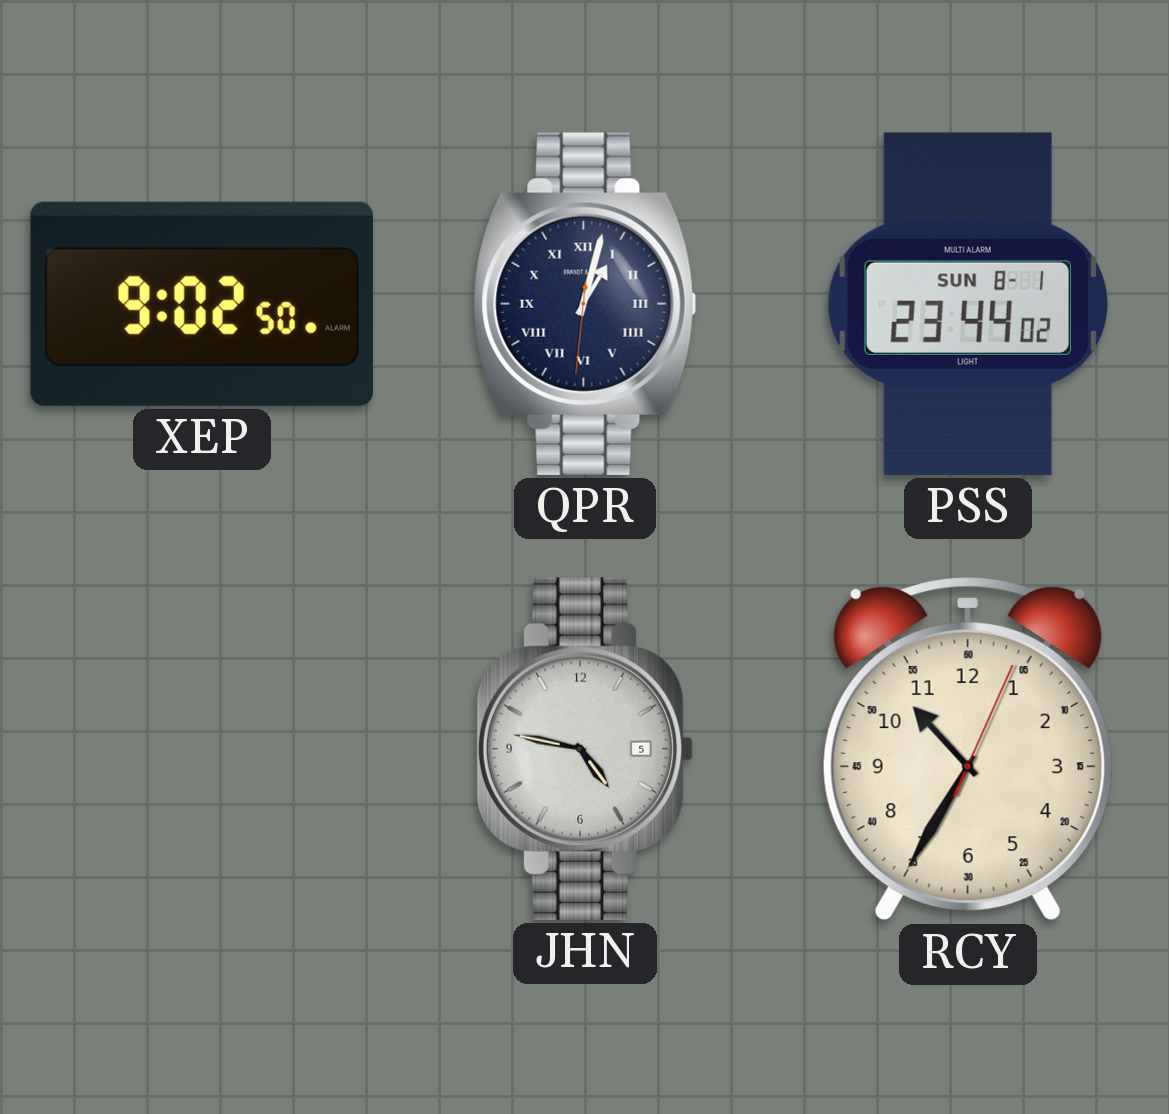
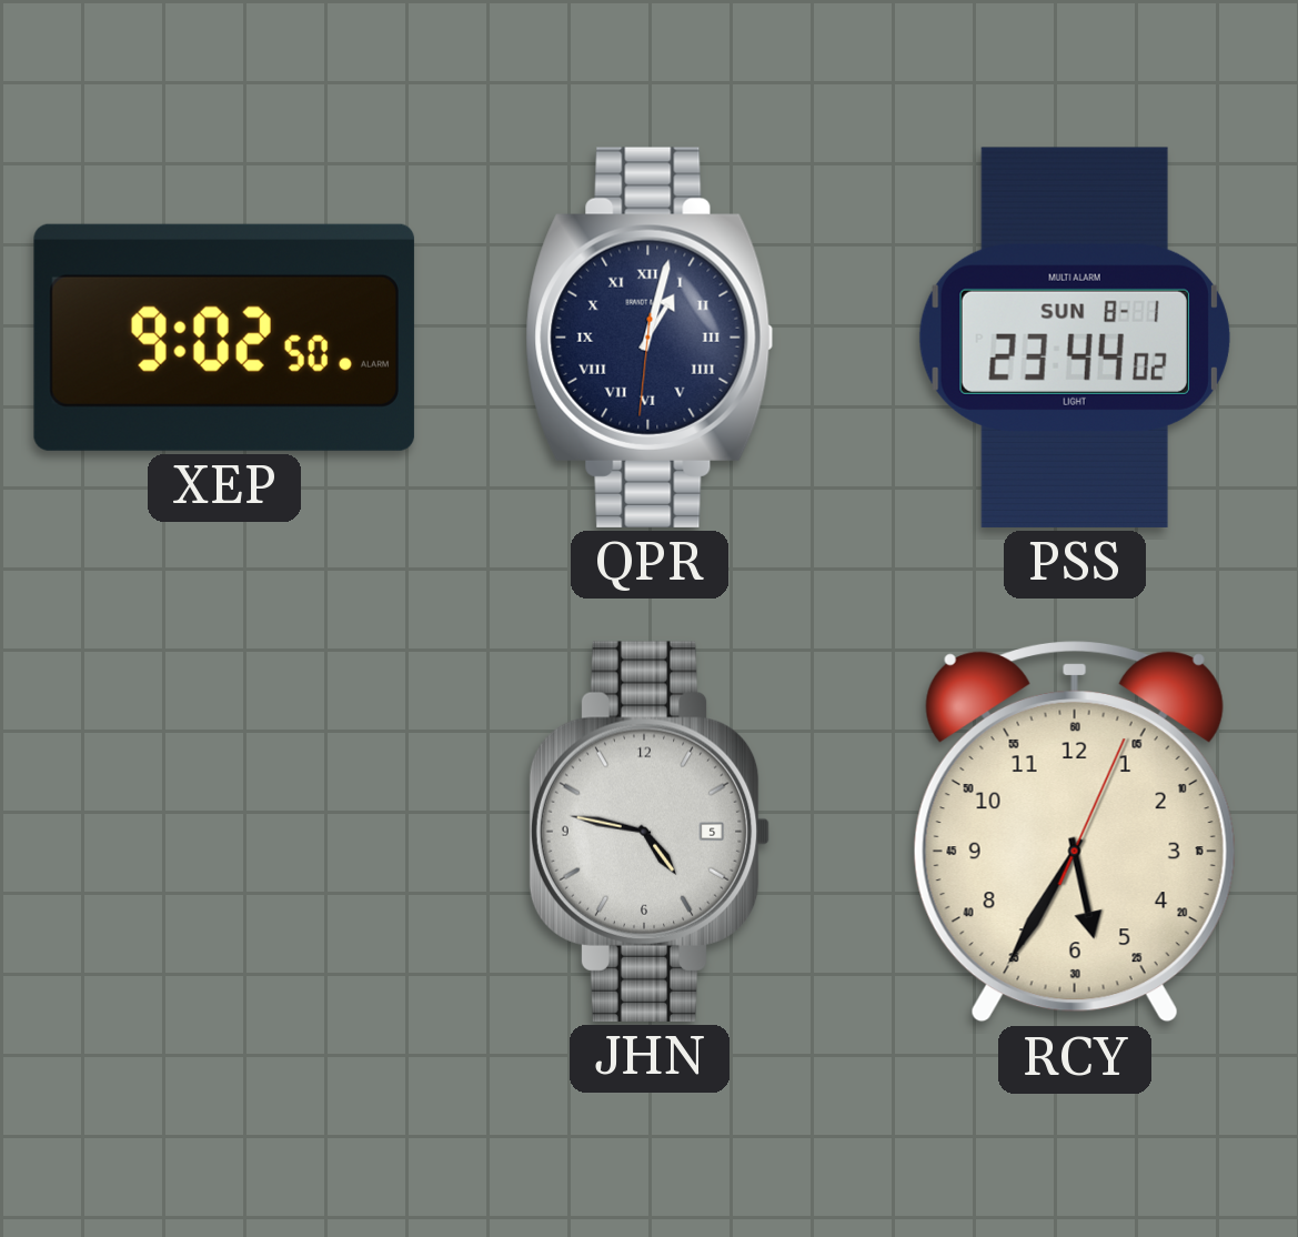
RCY: 10:35 -> 5:35
